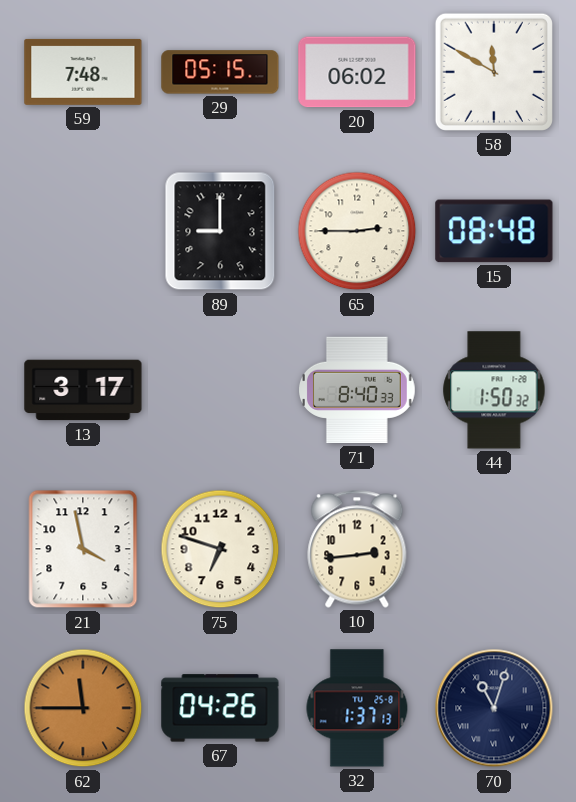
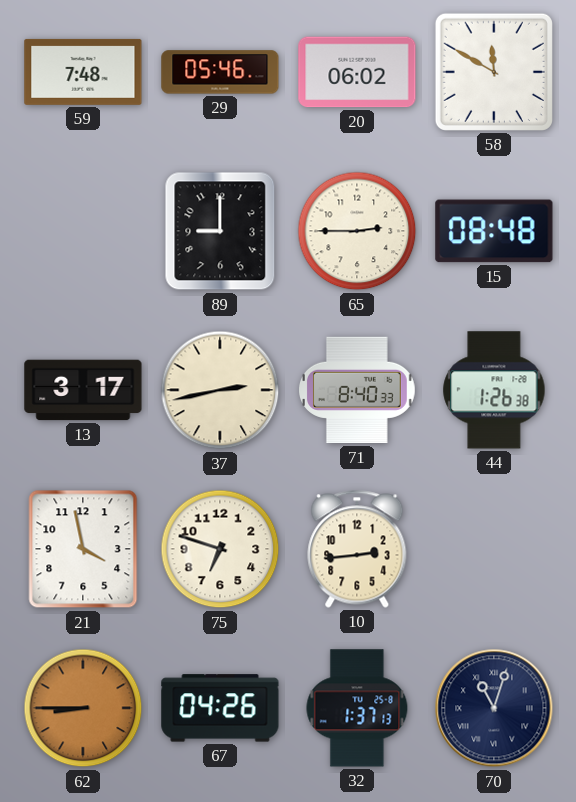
29: 05:15 -> 05:46
37: none -> 2:43
44: 1:50 -> 1:26
62: 11:45 -> 8:45
